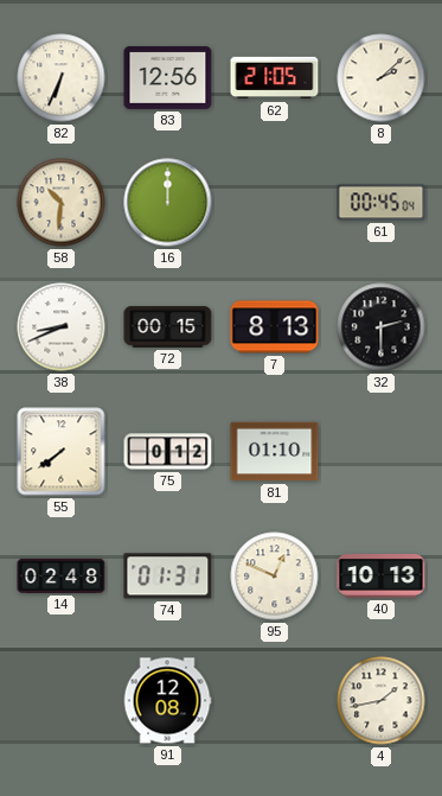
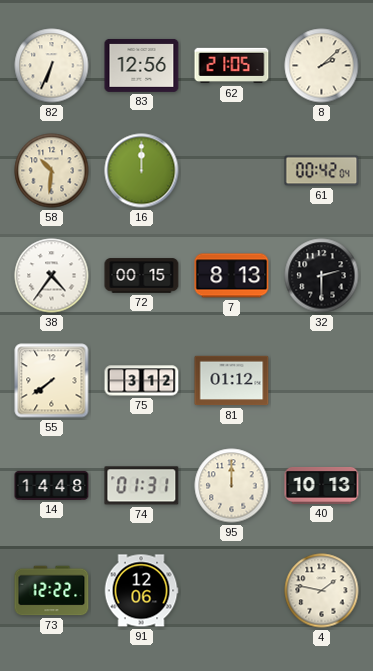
61: 00:45 -> 00:42
38: 8:41 -> 4:36
75: 0:12 -> 3:12
81: 01:10 -> 01:12
14: 02:48 -> 14:48
95: 12:49 -> 12:00
73: none -> 12:22
91: 12:08 -> 12:06
4: 1:43 -> 1:47
